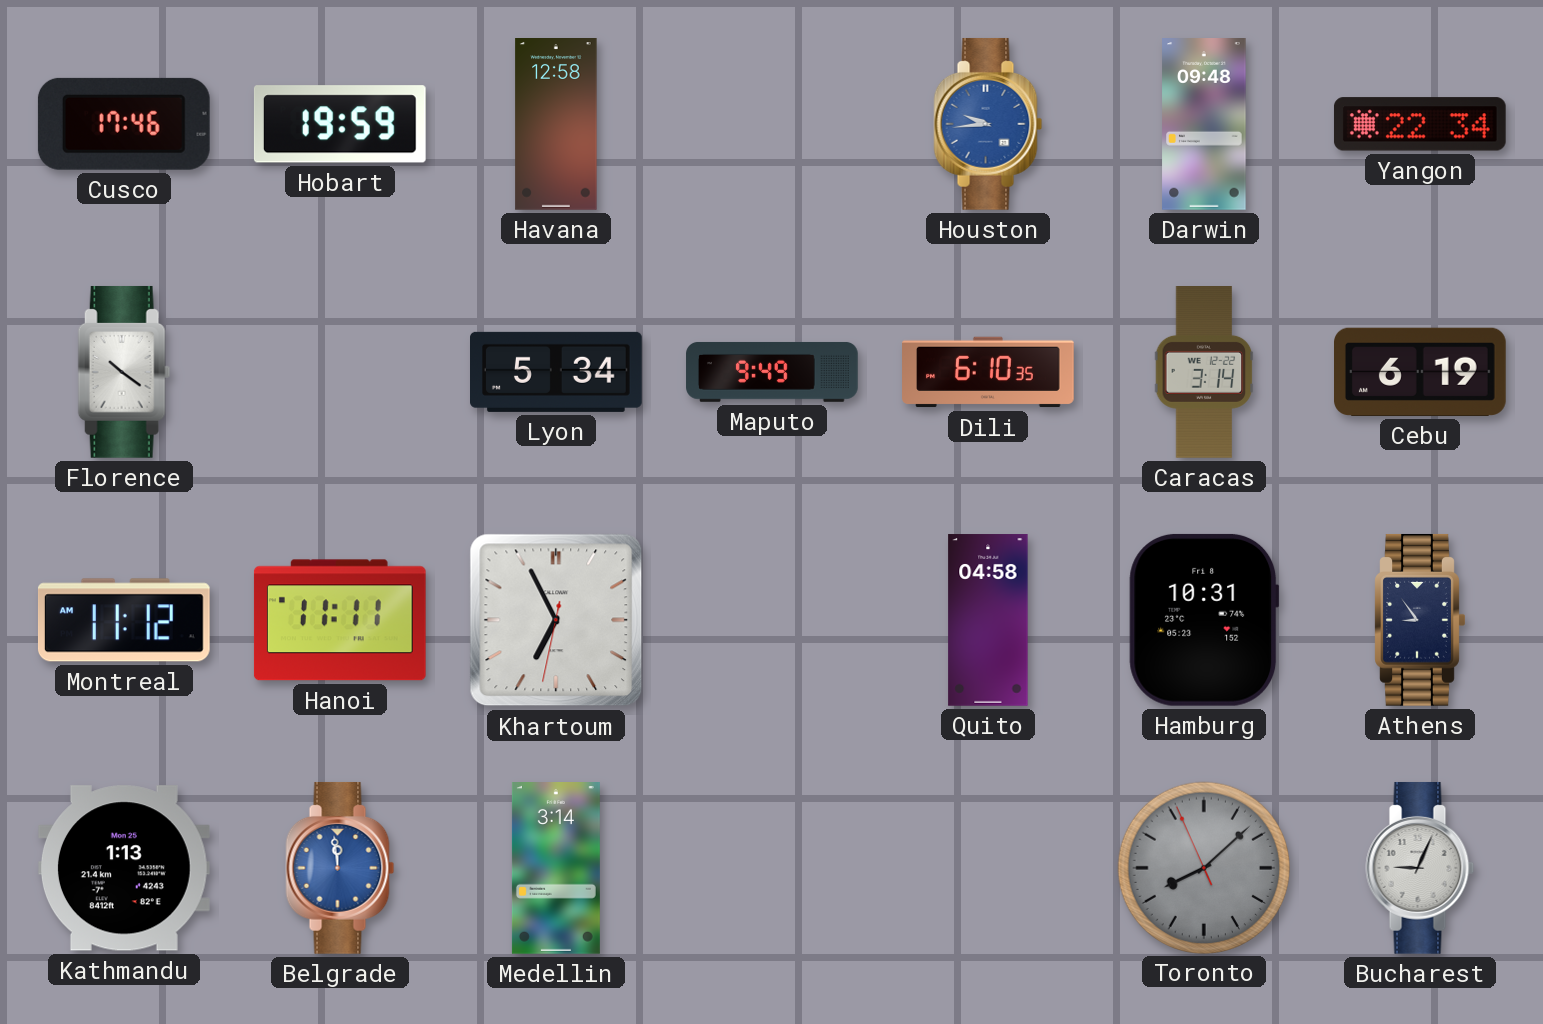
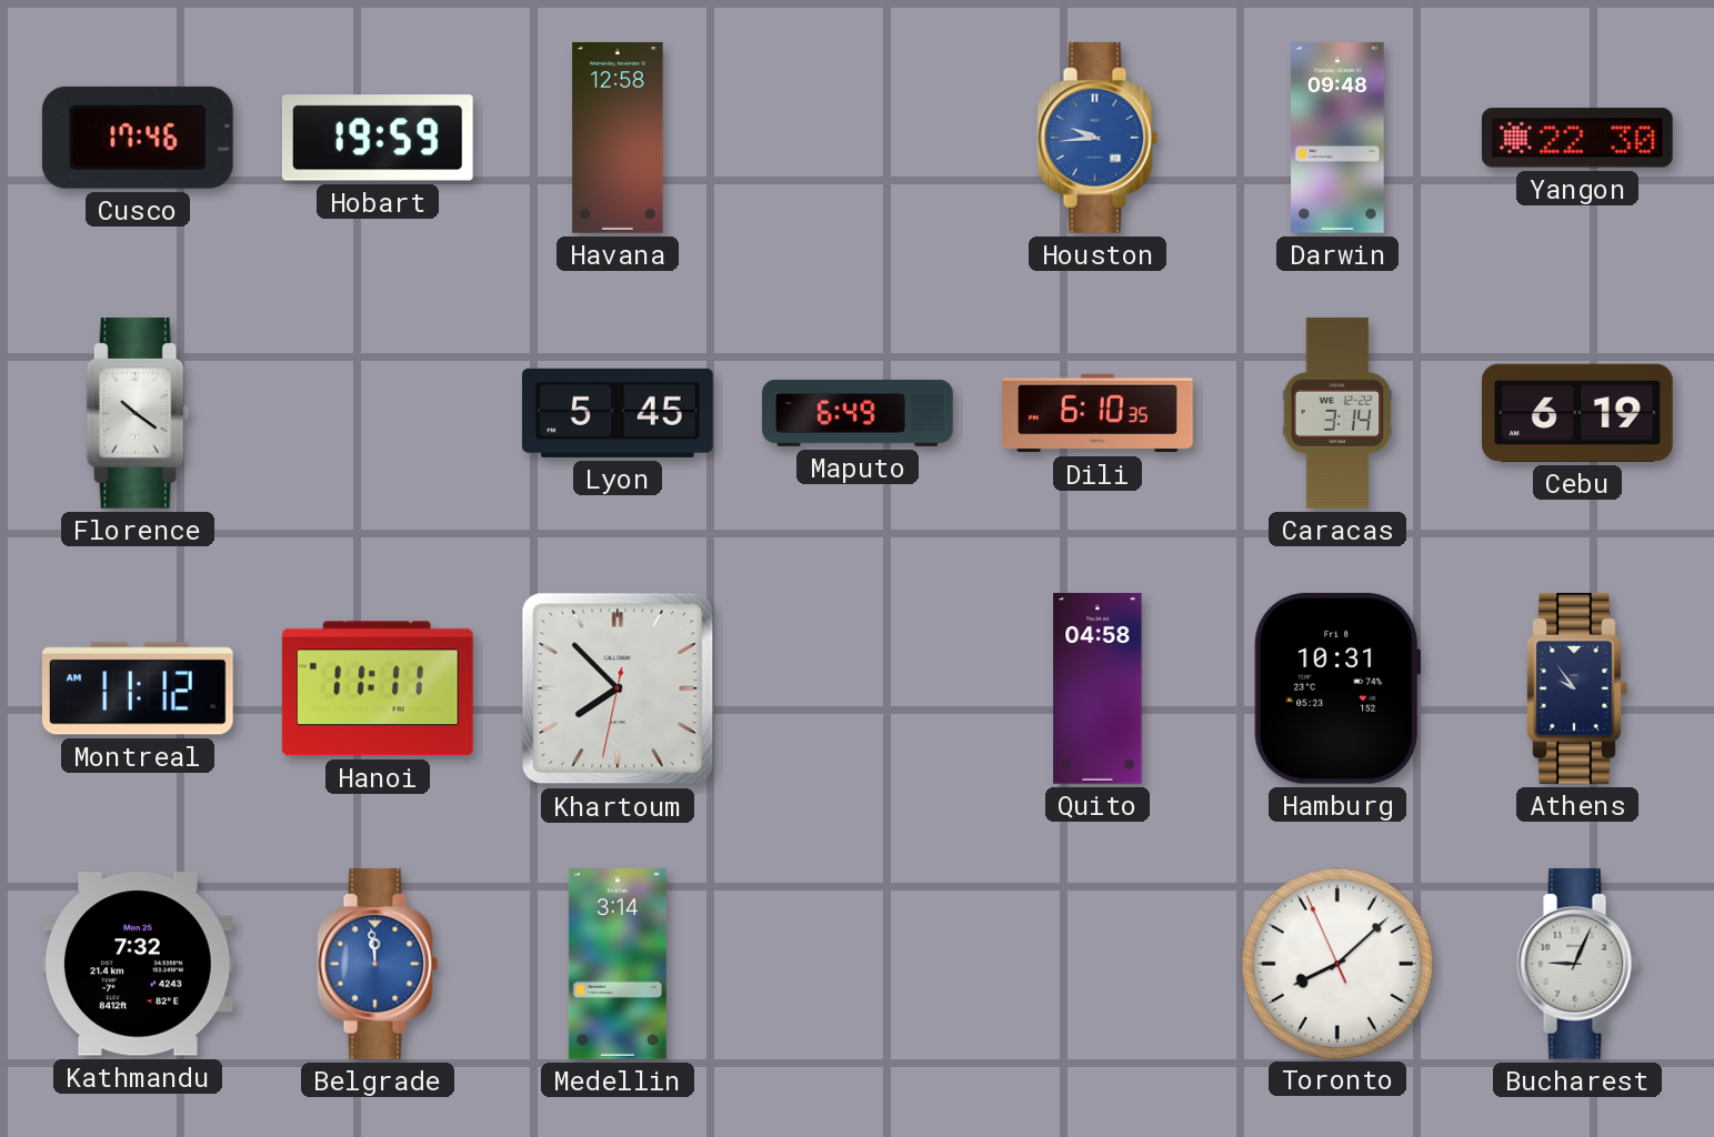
Yangon: 22:34 -> 22:30
Lyon: 5:34 -> 5:45
Maputo: 9:49 -> 6:49
Khartoum: 6:55 -> 7:52
Athens: 8:54 -> 9:54
Kathmandu: 1:13 -> 7:32
Toronto dial: grey -> white
